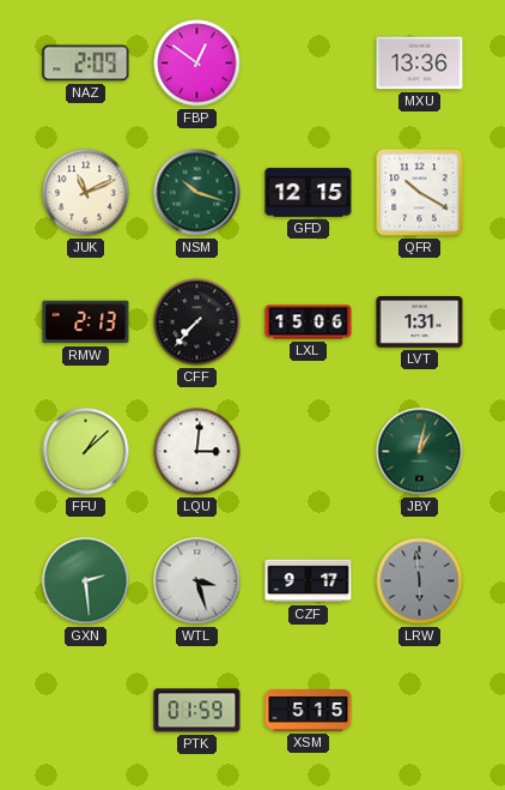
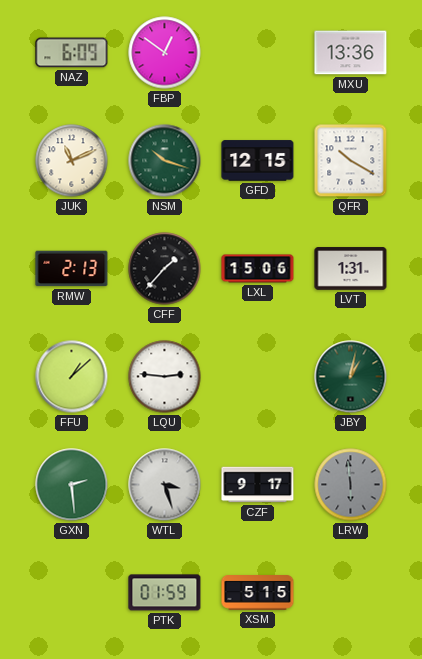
NAZ: 2:09 -> 6:09
CFF: 7:37 -> 1:37
LQU: 3:01 -> 2:46
